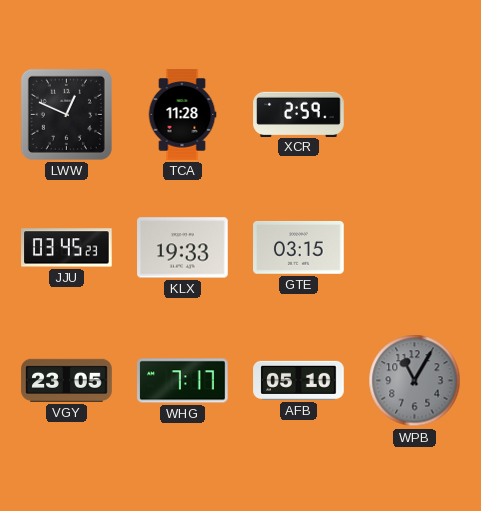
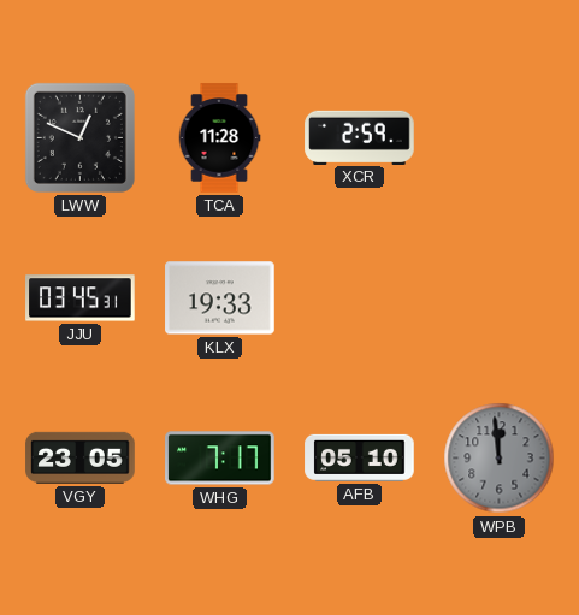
JJU: 03:45:23 -> 03:45:31
GTE: 03:15 -> none
WPB: 11:05 -> 11:59
